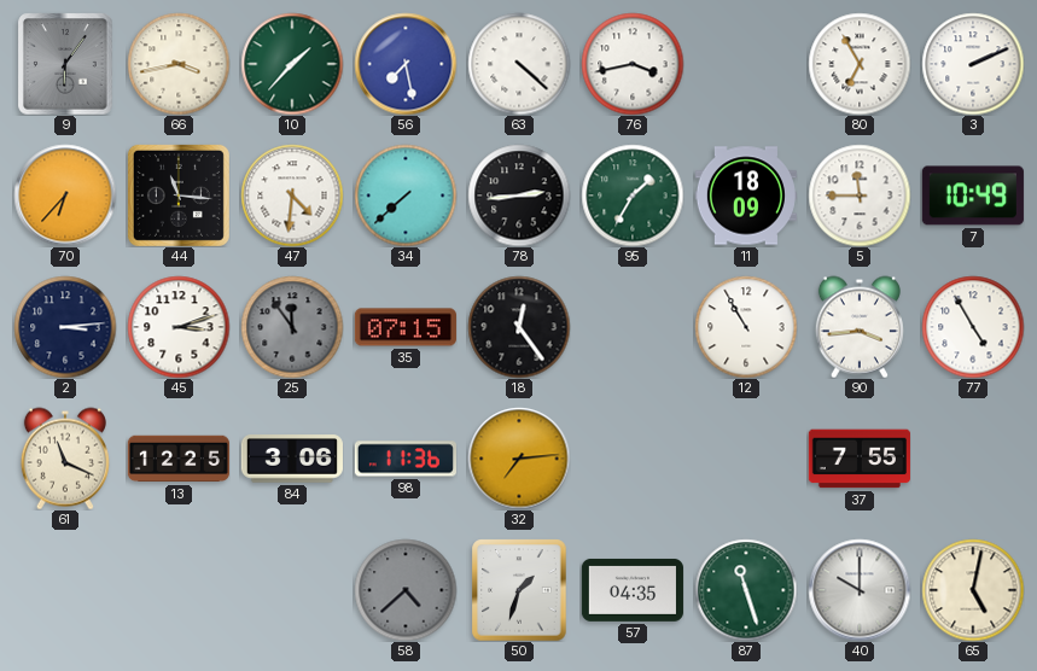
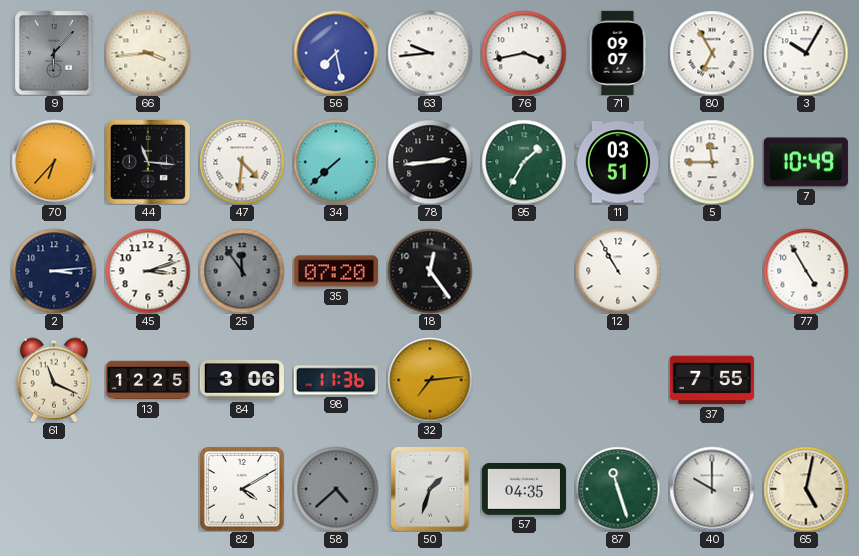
9: 6:06 -> 6:07
66: 3:43 -> 3:44
10: 1:37 -> none
63: 4:22 -> 9:44
71: none -> 09:07
3: 2:11 -> 10:05
11: 18:09 -> 03:51
35: 07:15 -> 07:20
90: 3:44 -> none
82: none -> 4:10
